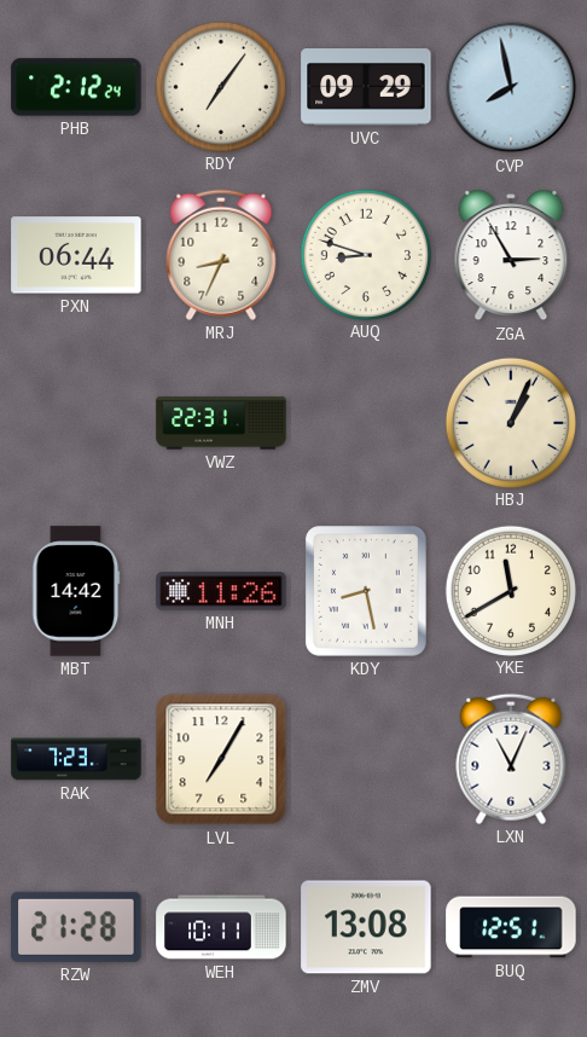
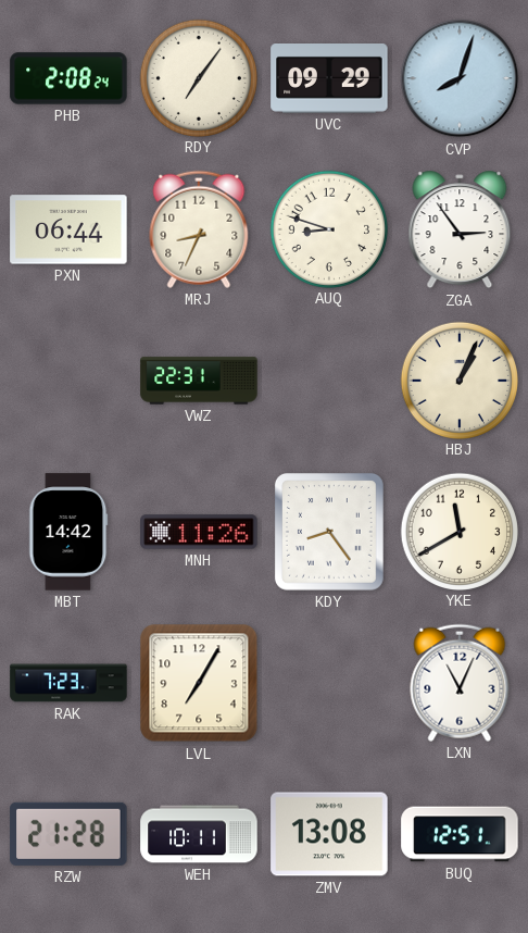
PHB: 2:12 -> 2:08
CVP: 7:58 -> 8:03
ZGA: 2:55 -> 2:54
KDY: 8:28 -> 8:24
